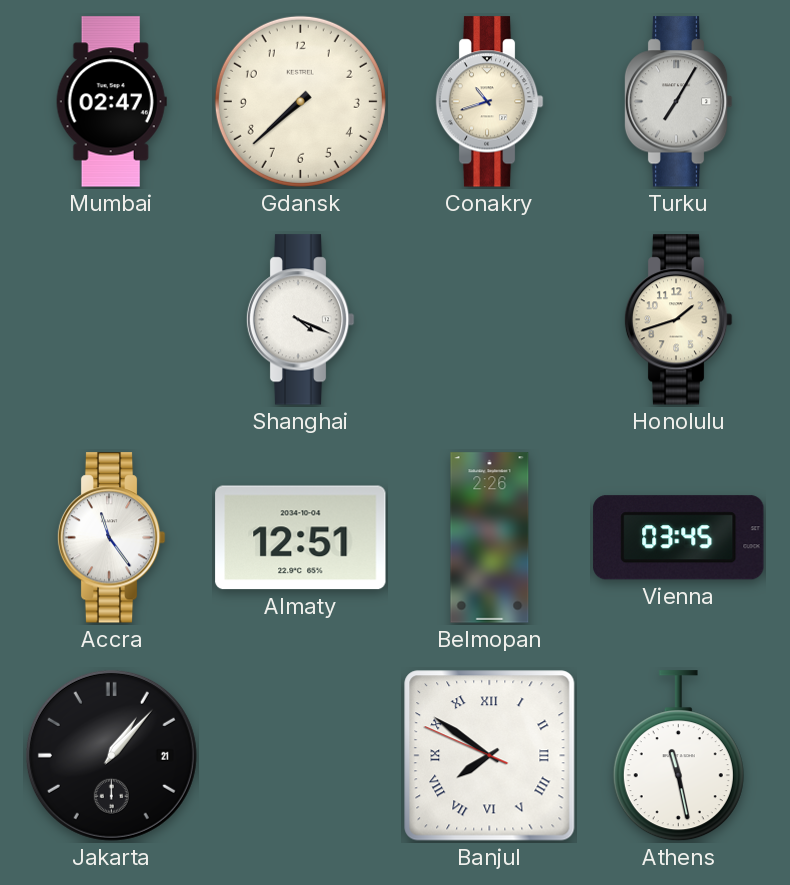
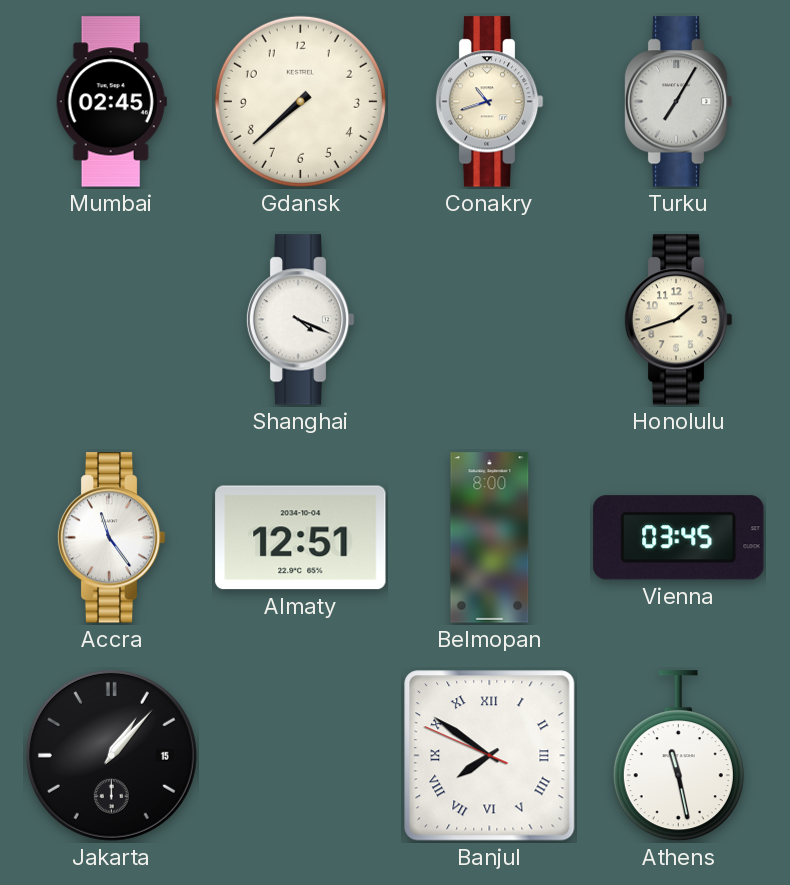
Mumbai: 02:47 -> 02:45
Belmopan: 2:26 -> 8:00
Jakarta date: 21 -> 15
